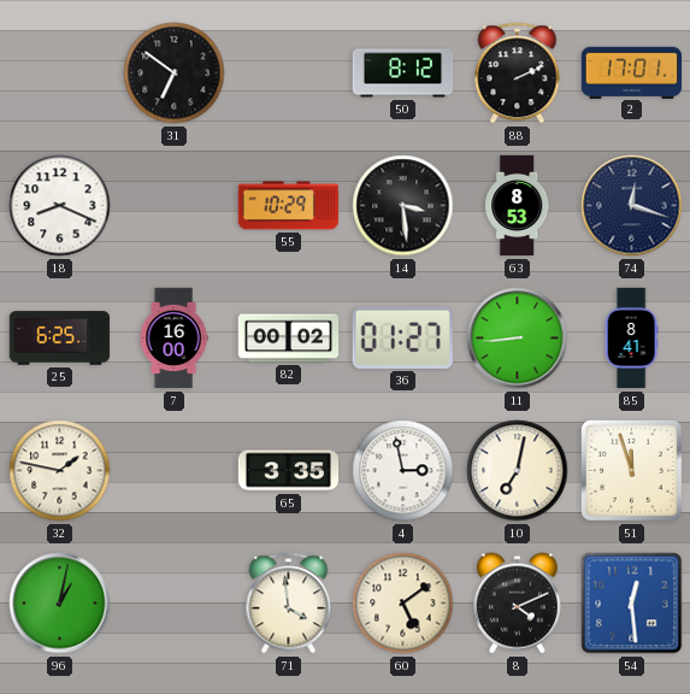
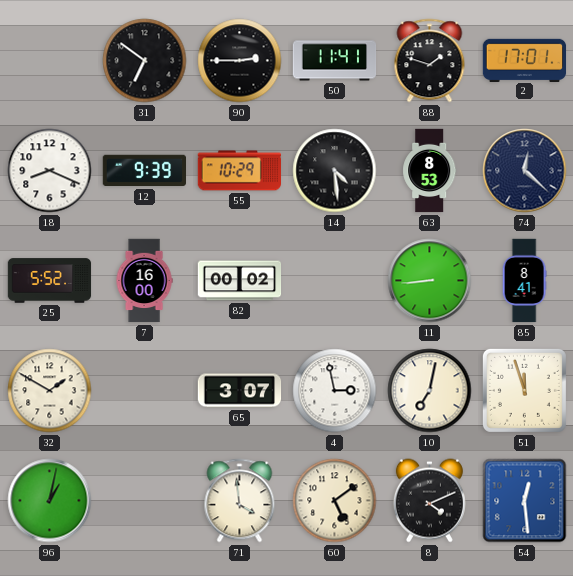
90: none -> 2:45
50: 8:12 -> 11:41
88: 2:11 -> 1:48
12: none -> 9:39
14: 3:29 -> 4:29
74: 12:18 -> 12:22
25: 6:25 -> 5:52
36: 01:27 -> none
32: 1:47 -> 1:50
65: 3:35 -> 3:07
